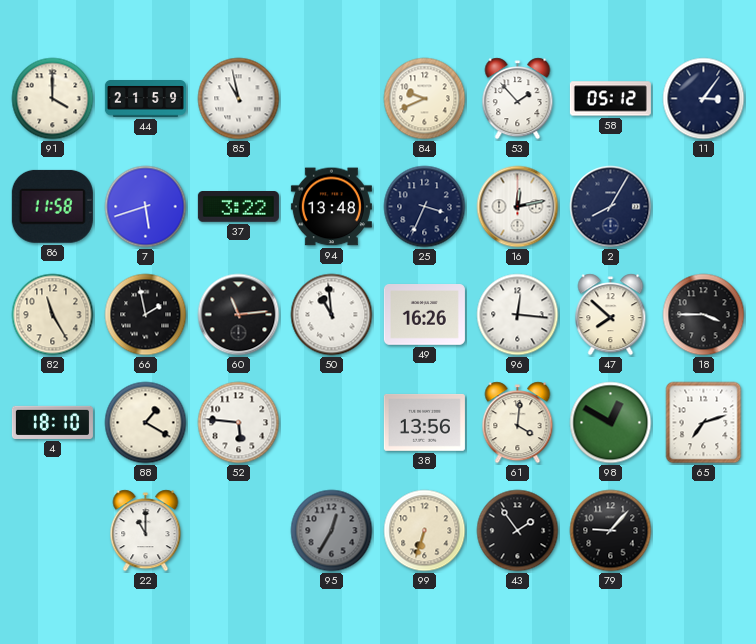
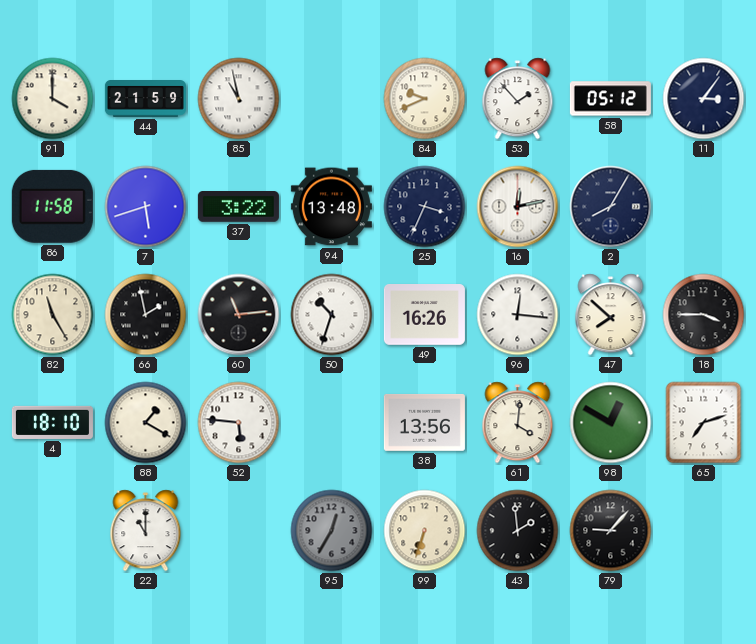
50: 10:59 -> 10:33
43: 1:54 -> 1:59
